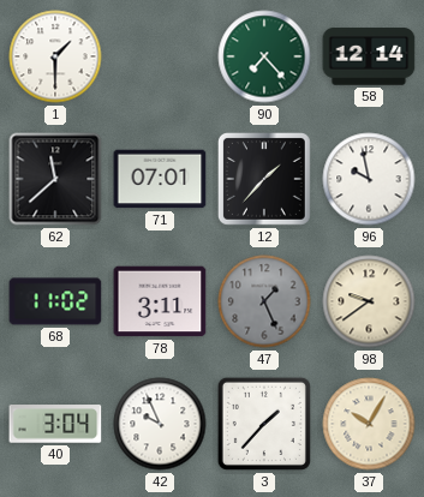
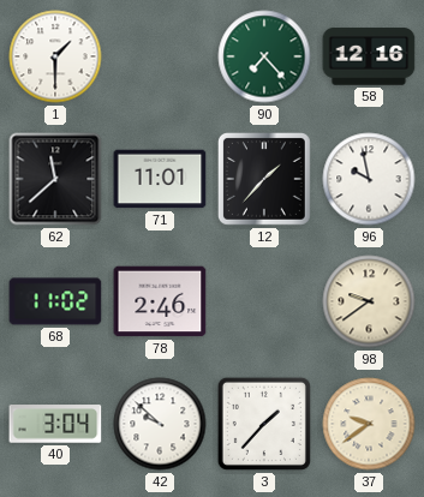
58: 12:14 -> 12:16
71: 07:01 -> 11:01
78: 3:11 -> 2:46
47: 1:26 -> none
42: 9:56 -> 9:52
37: 10:05 -> 9:39
